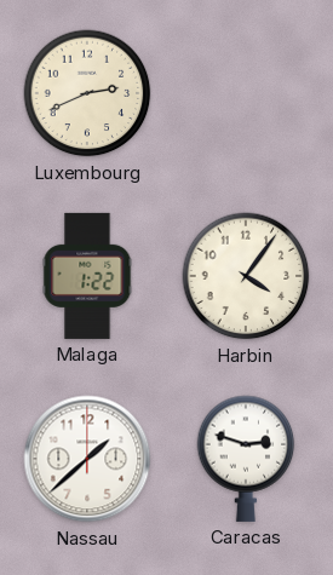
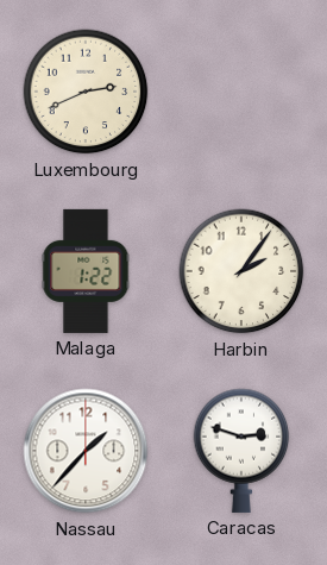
Harbin: 4:06 -> 2:06
Nassau: 1:38 -> 1:37
